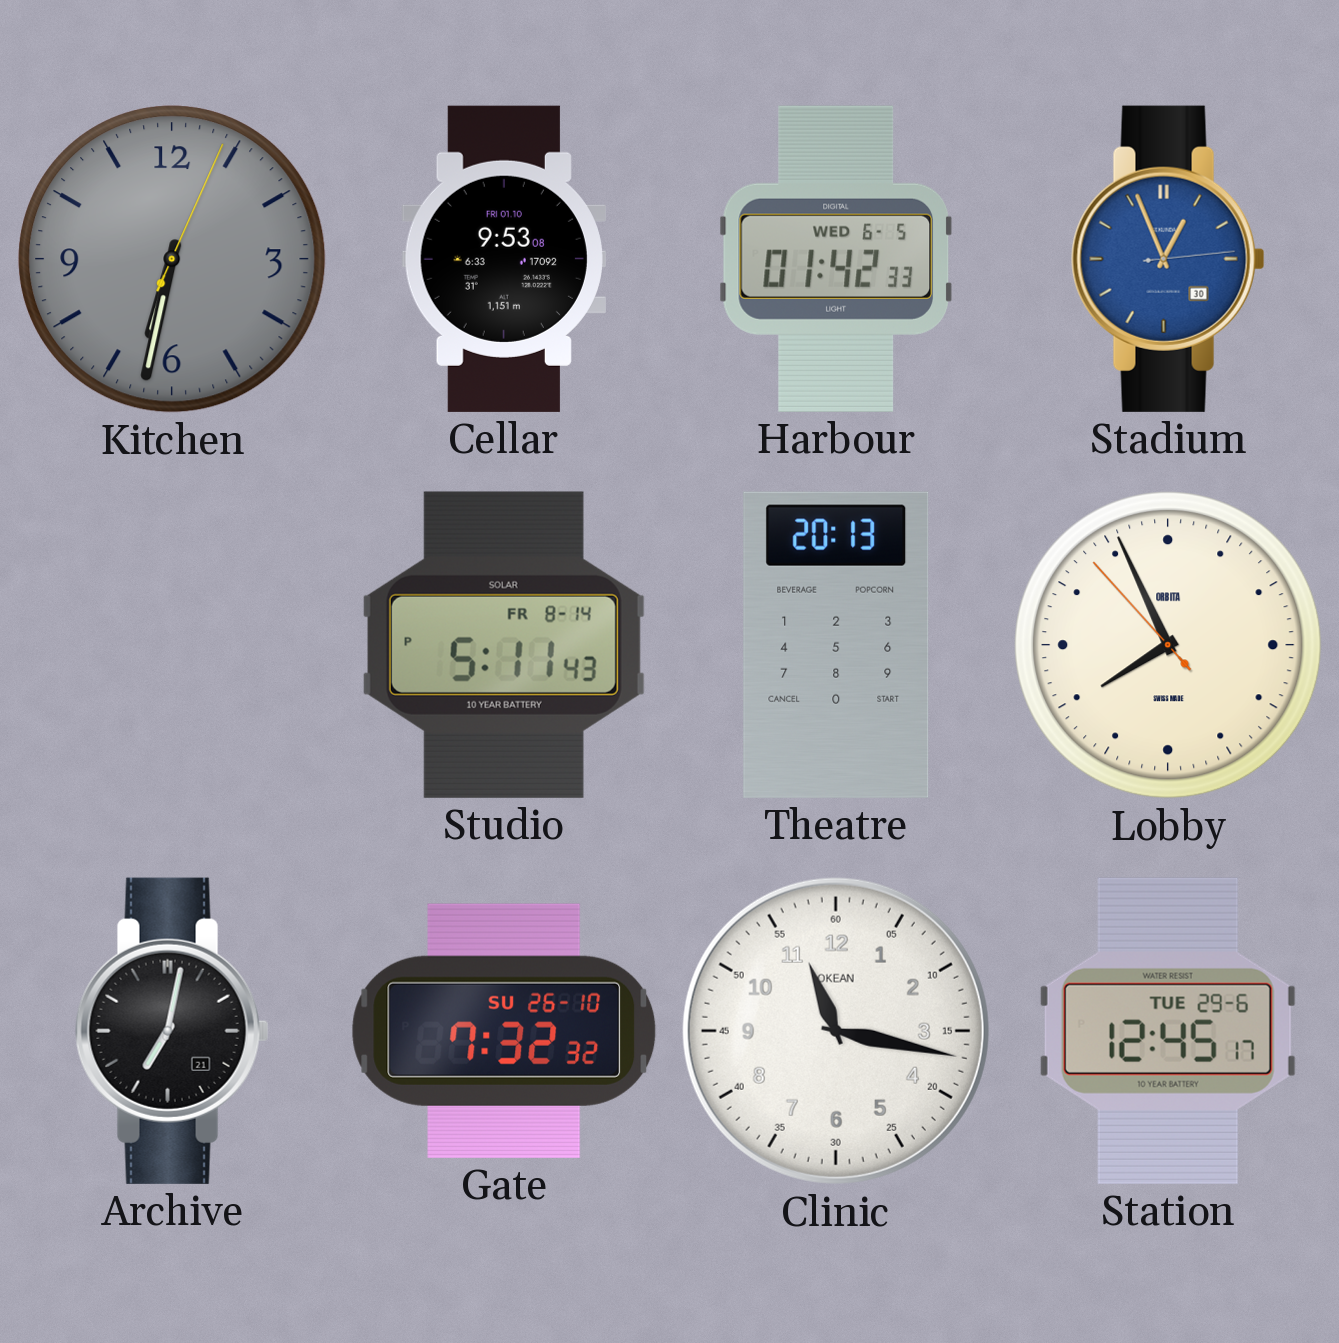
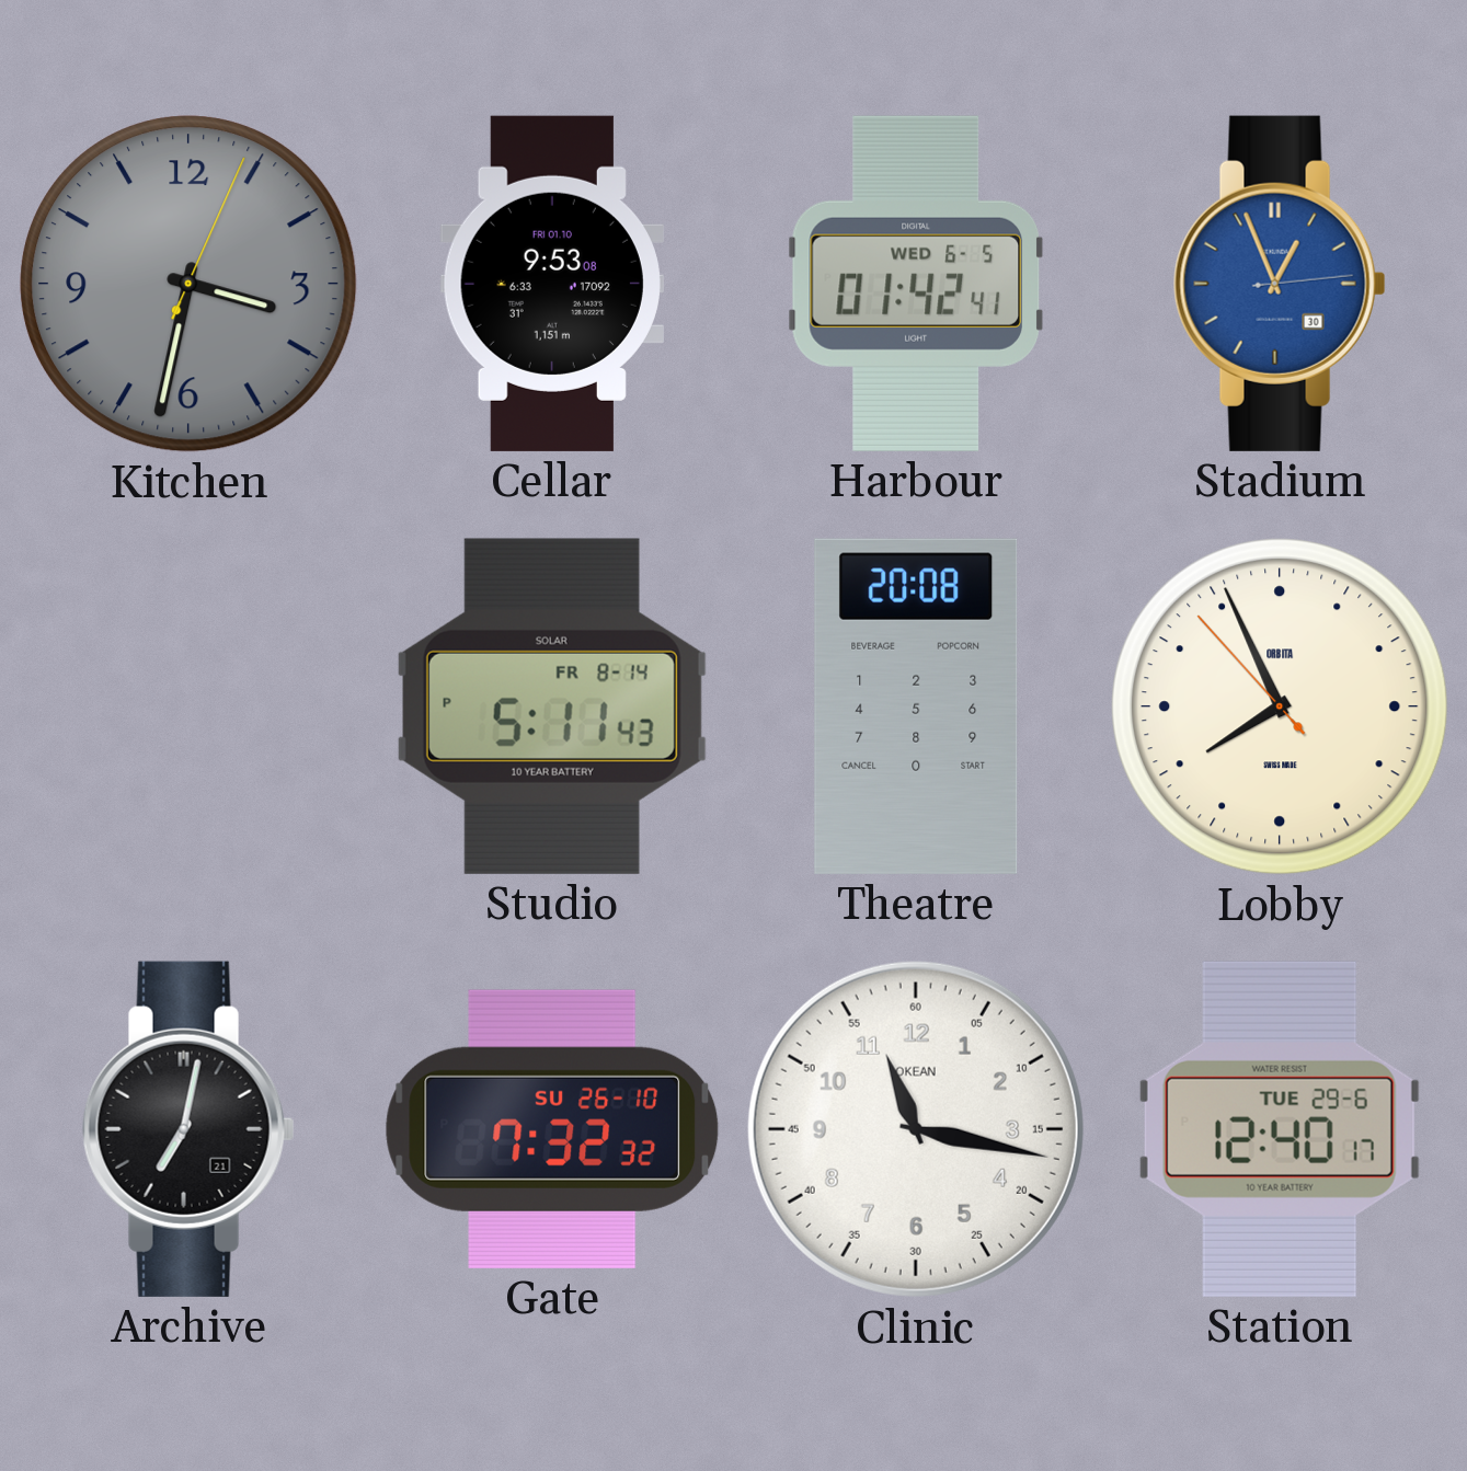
Kitchen: 6:32 -> 3:32
Harbour: 01:42:33 -> 01:42:41
Theatre: 20:13 -> 20:08
Station: 12:45 -> 12:40
